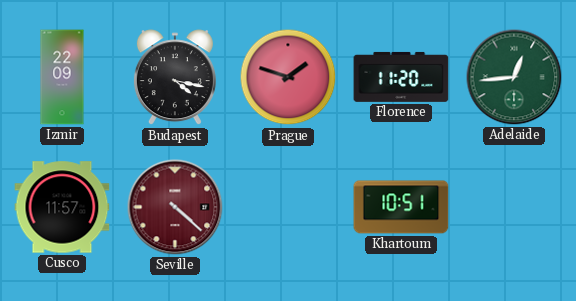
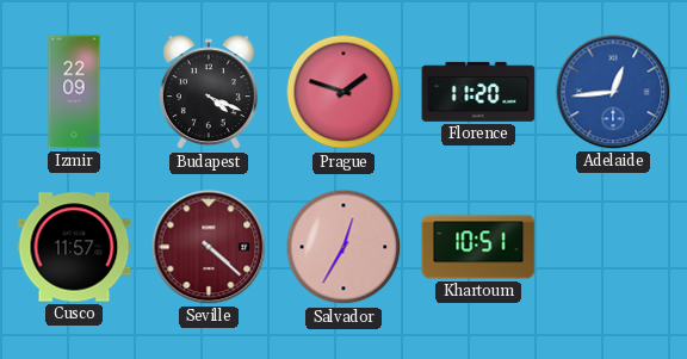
Budapest: 4:17 -> 4:19
Adelaide dial: green -> blue
Salvador: none -> 12:35
